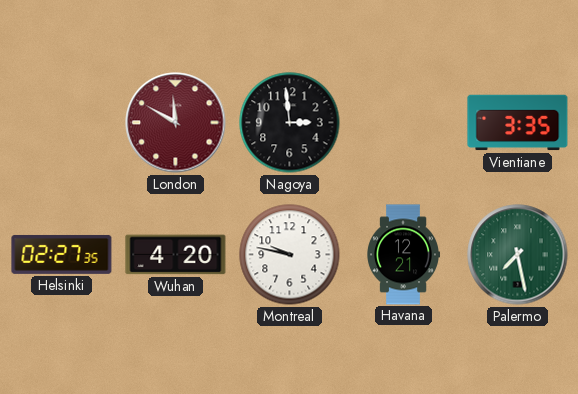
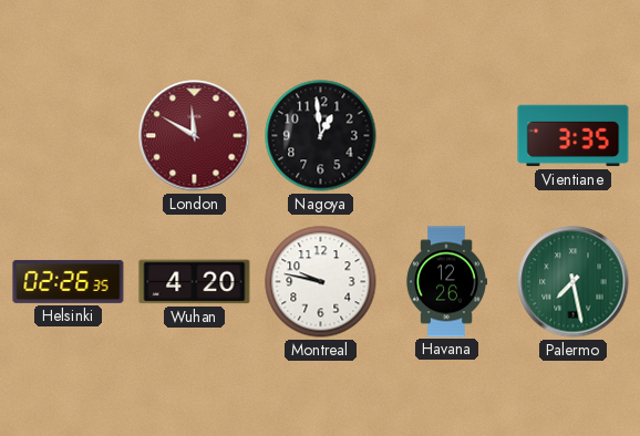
Nagoya: 2:59 -> 12:59
Helsinki: 02:27 -> 02:26
Havana: 12:21 -> 12:26
